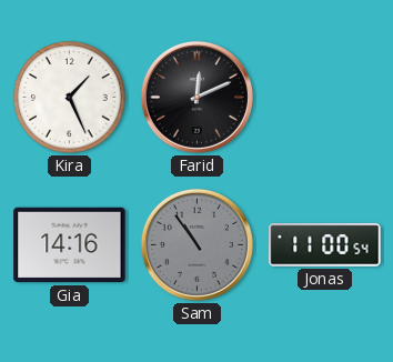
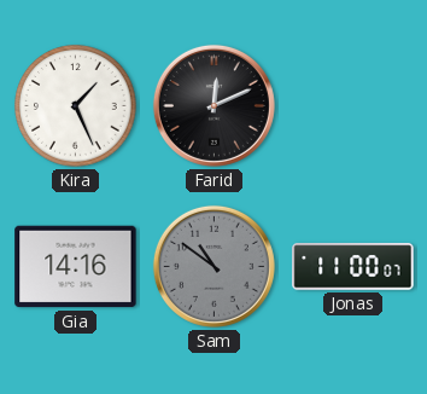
Sam: 10:54 -> 10:51
Jonas: 11:00:54 -> 11:00:07
